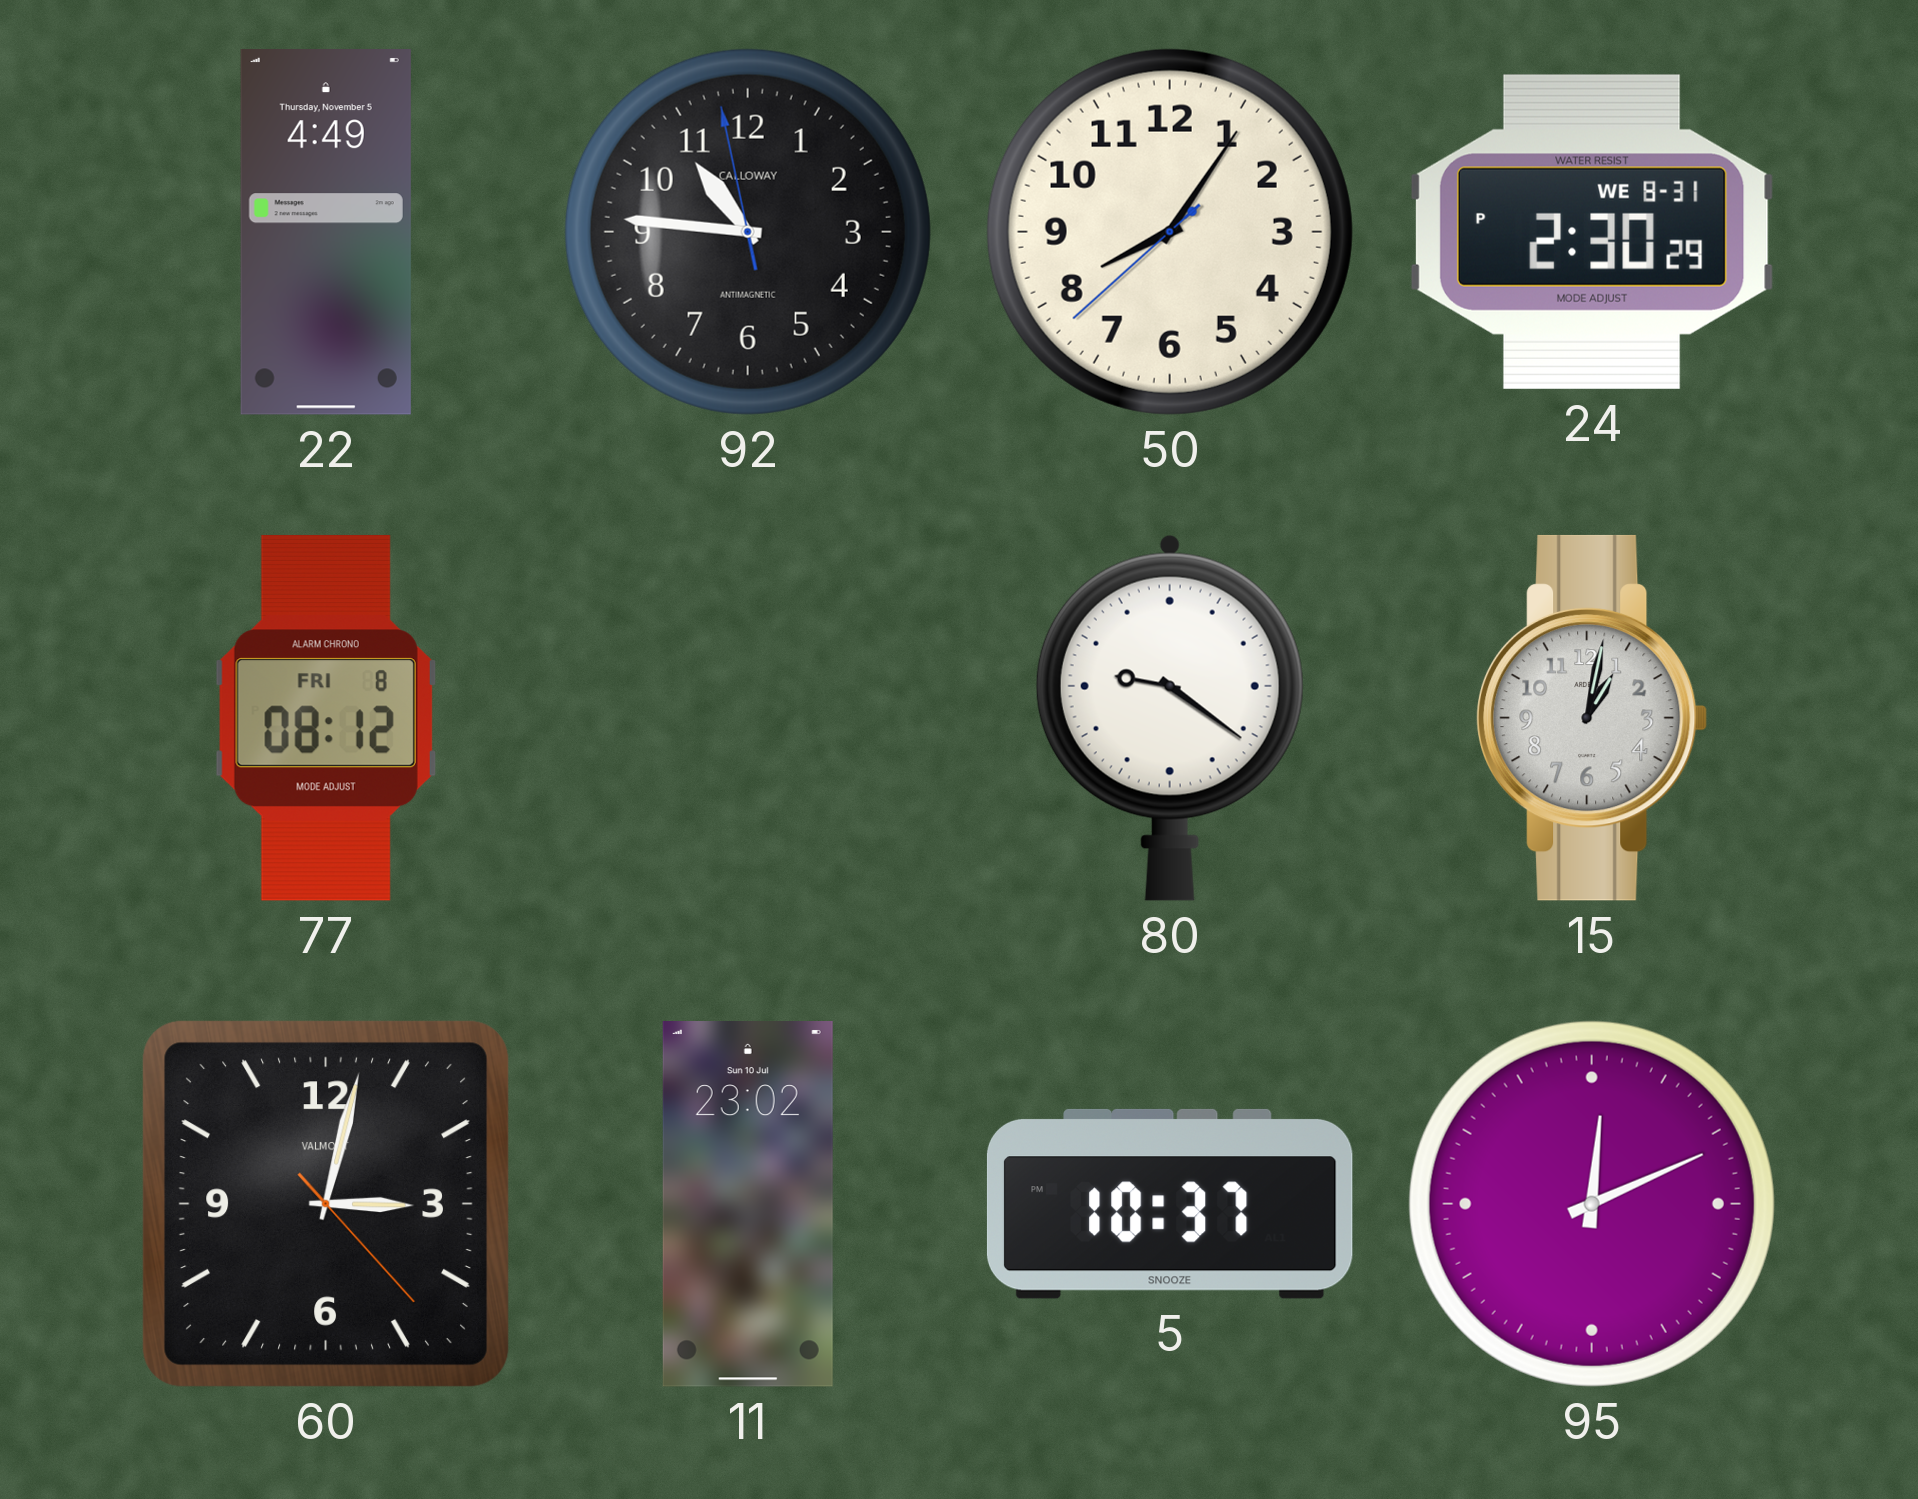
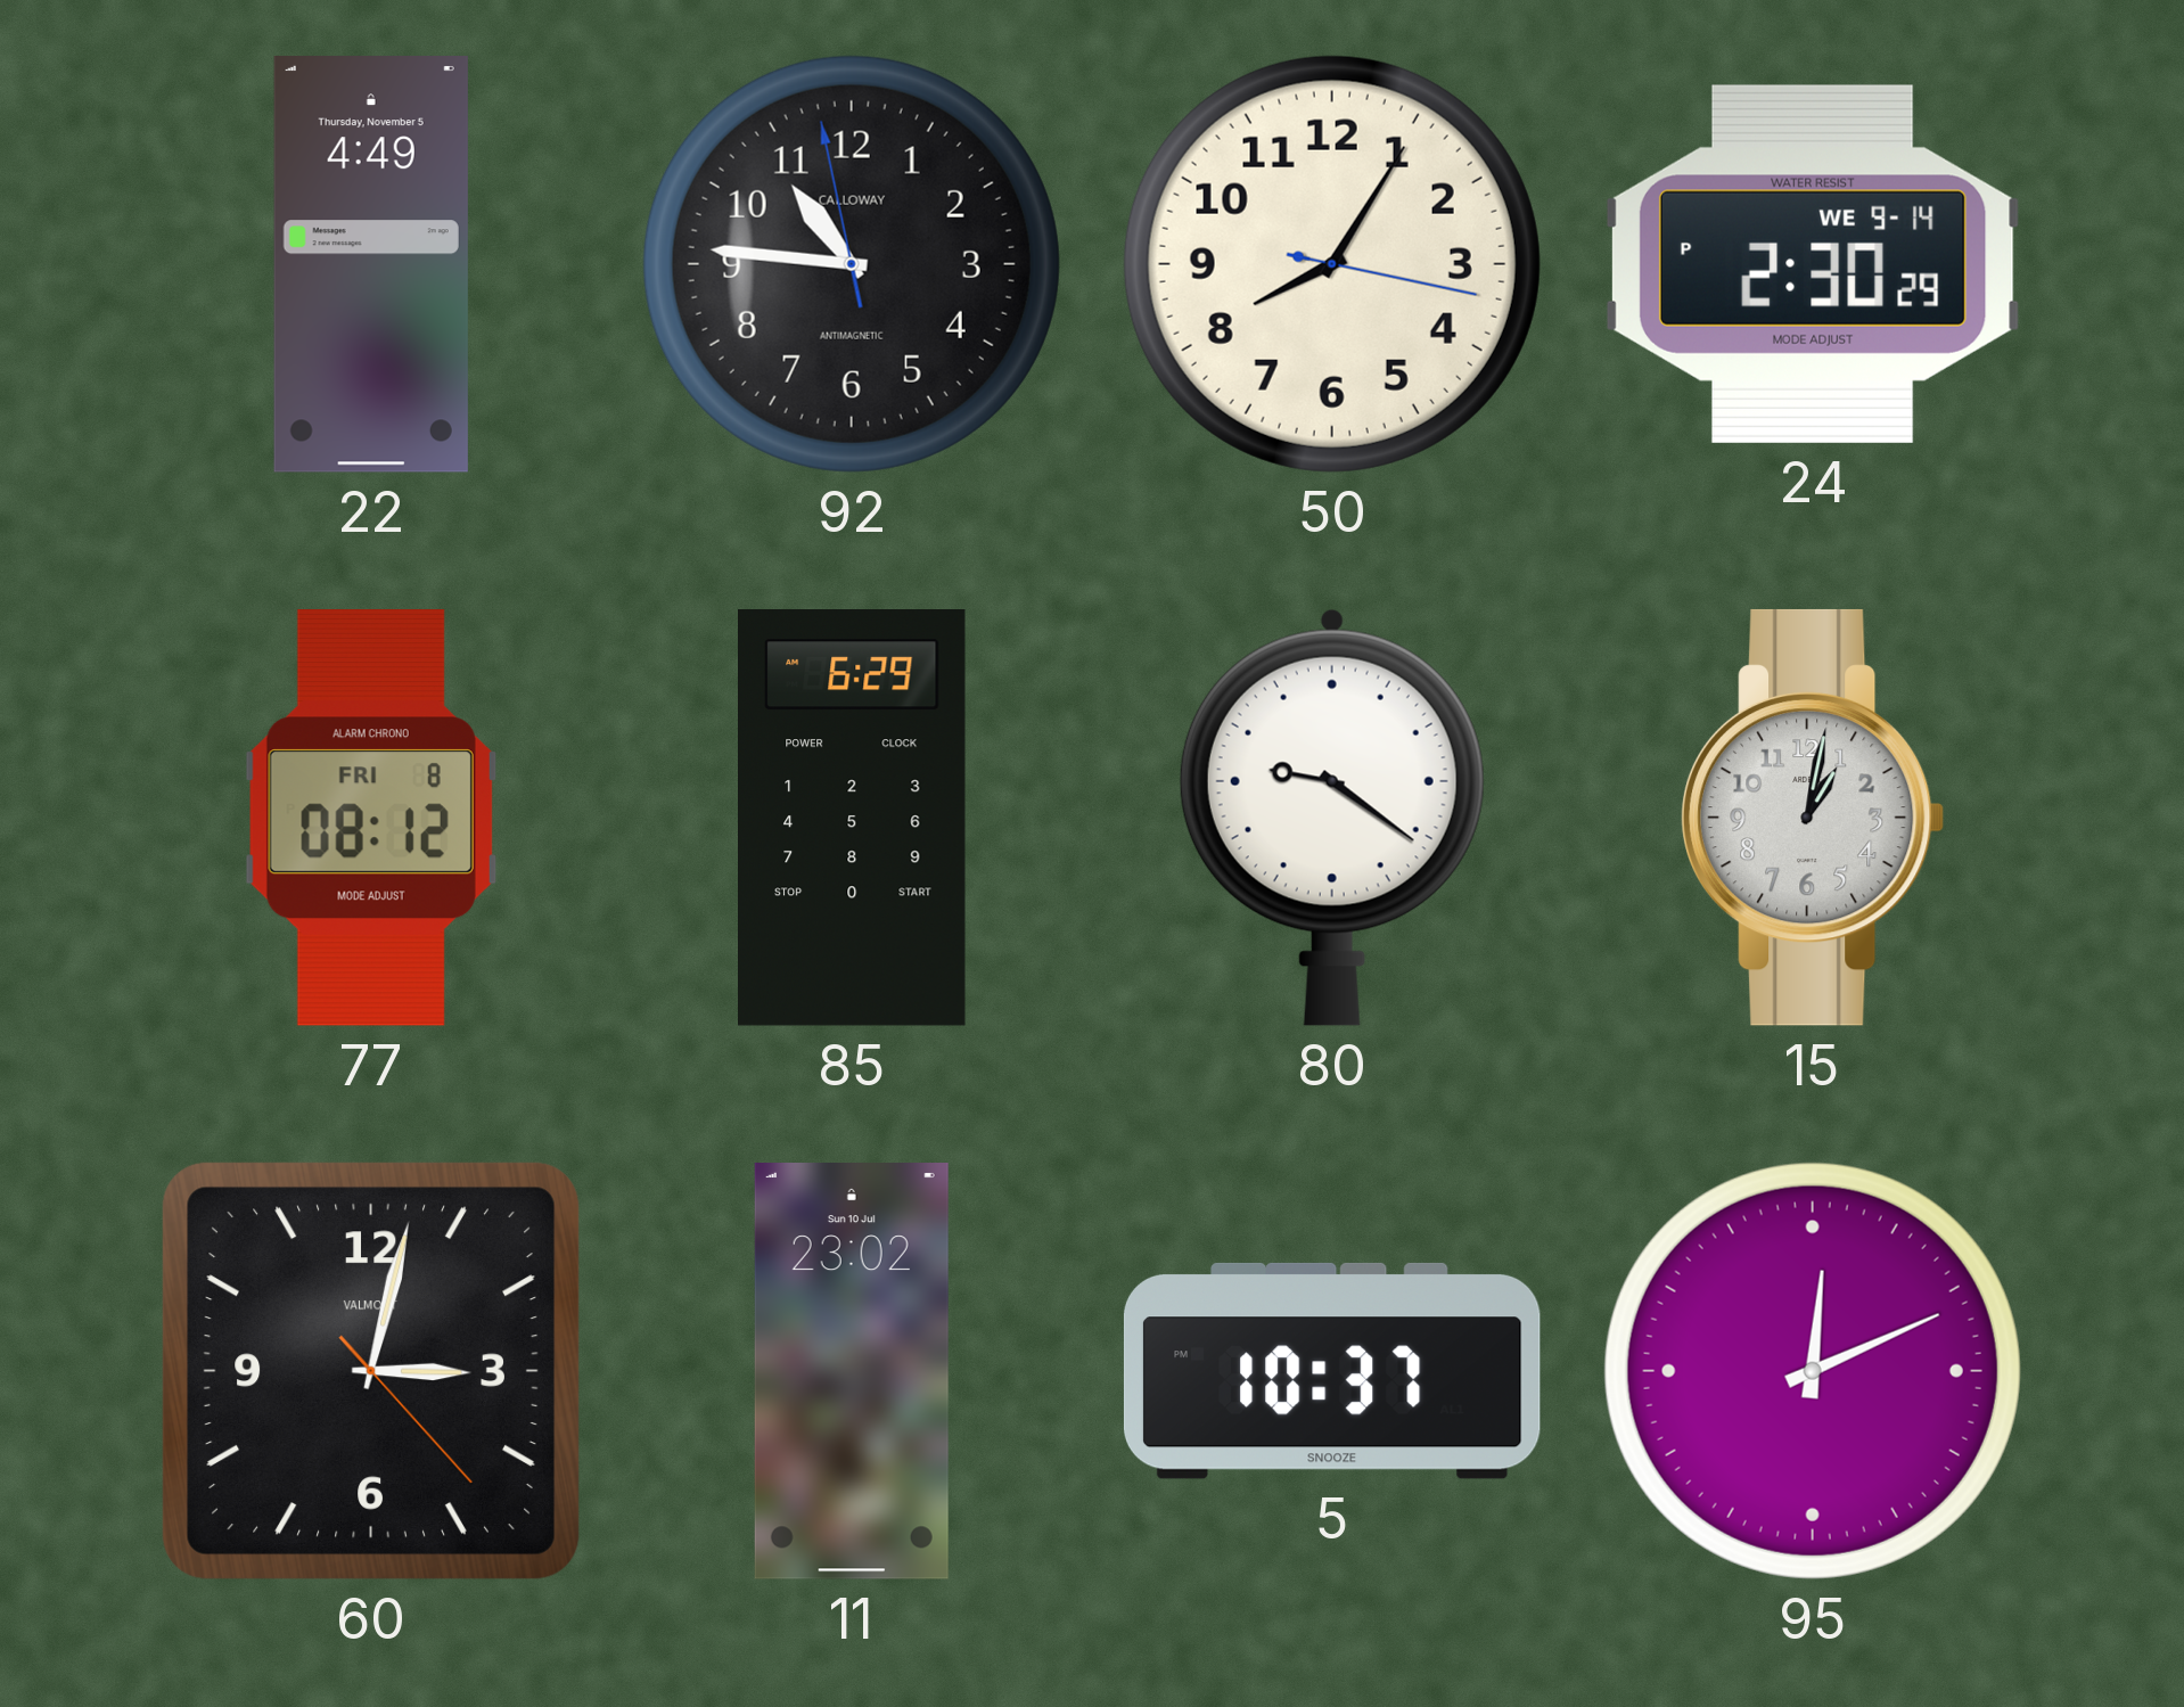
50: 8:05:38 -> 8:05:17
24 date: WE 8-31 -> WE 9-14
85: none -> 6:29
